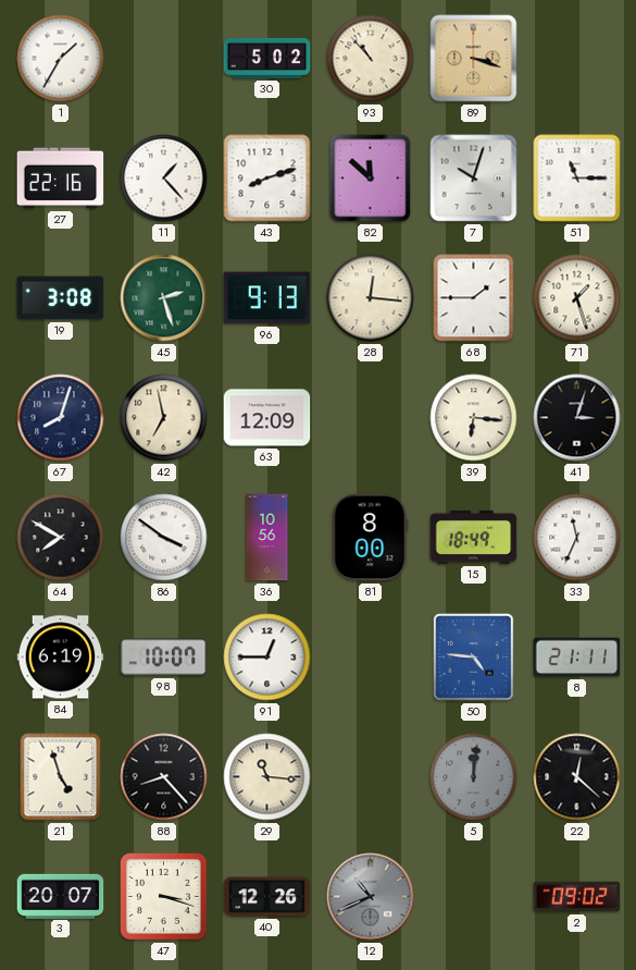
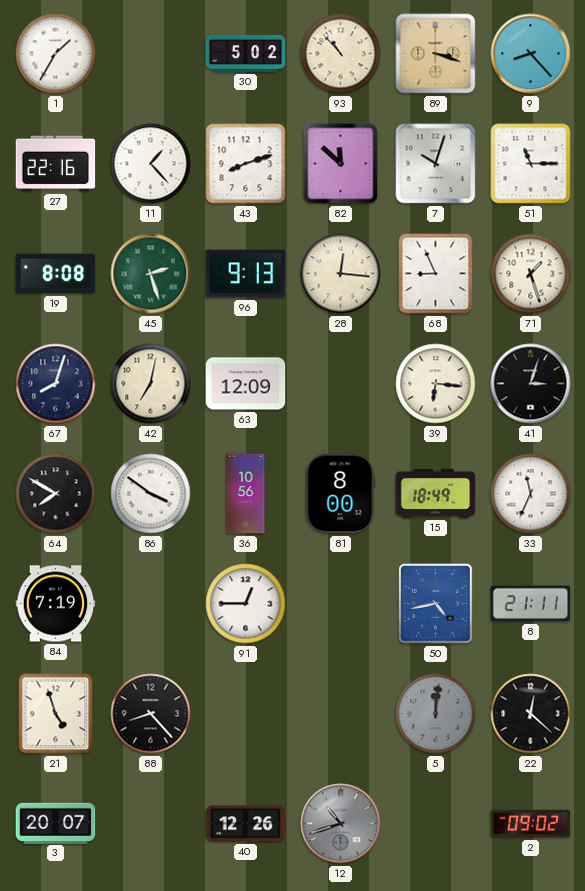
9: none -> 8:23
19: 3:08 -> 8:08
68: 1:45 -> 8:56
42: 6:58 -> 7:02
84: 6:19 -> 7:19
98: 10:07 -> none
50: 4:46 -> 4:43
29: 11:16 -> none
47: 3:18 -> none
12: 10:41 -> 10:42
